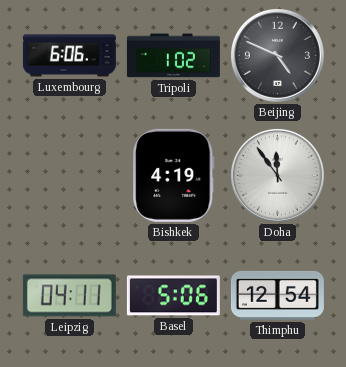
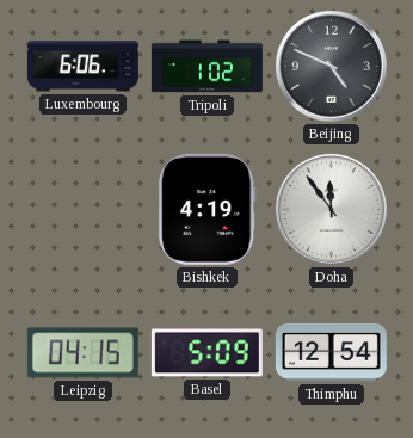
Leipzig: 04:11 -> 04:15
Basel: 5:06 -> 5:09
